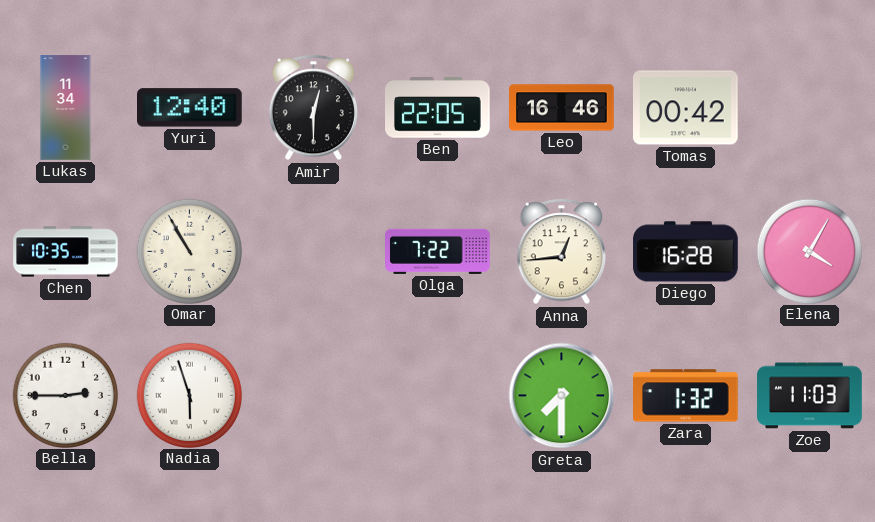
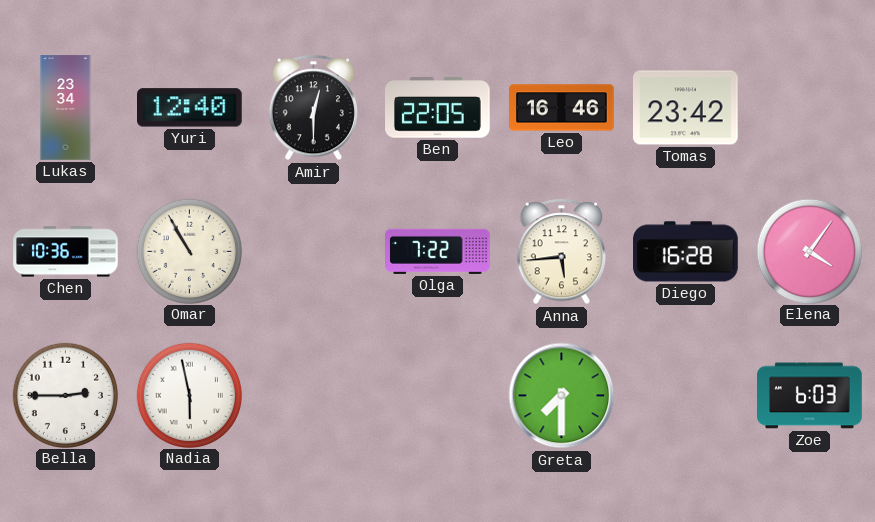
Lukas: 11:34 -> 23:34
Tomas: 00:42 -> 23:42
Chen: 10:35 -> 10:36
Anna: 12:44 -> 5:44
Elena: 4:05 -> 4:06
Nadia: 5:57 -> 5:58
Zara: 1:32 -> none
Zoe: 11:03 -> 6:03
